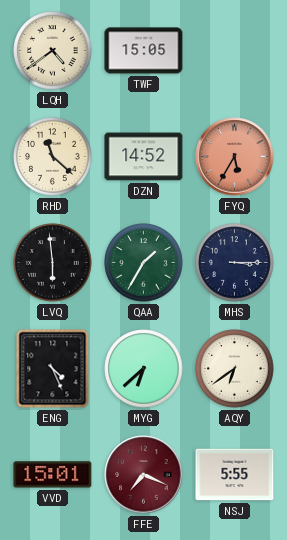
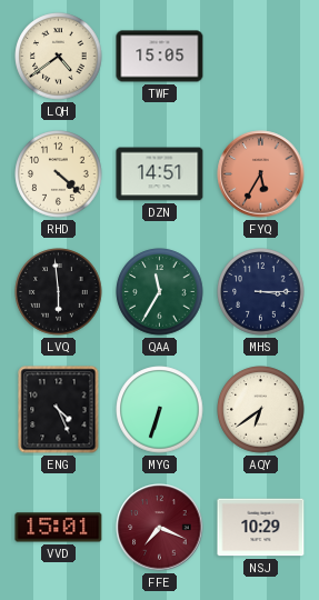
RHD: 11:22 -> 4:22
DZN: 14:52 -> 14:51
QAA: 1:35 -> 11:35
MYG: 6:38 -> 6:33
NSJ: 5:55 -> 10:29
